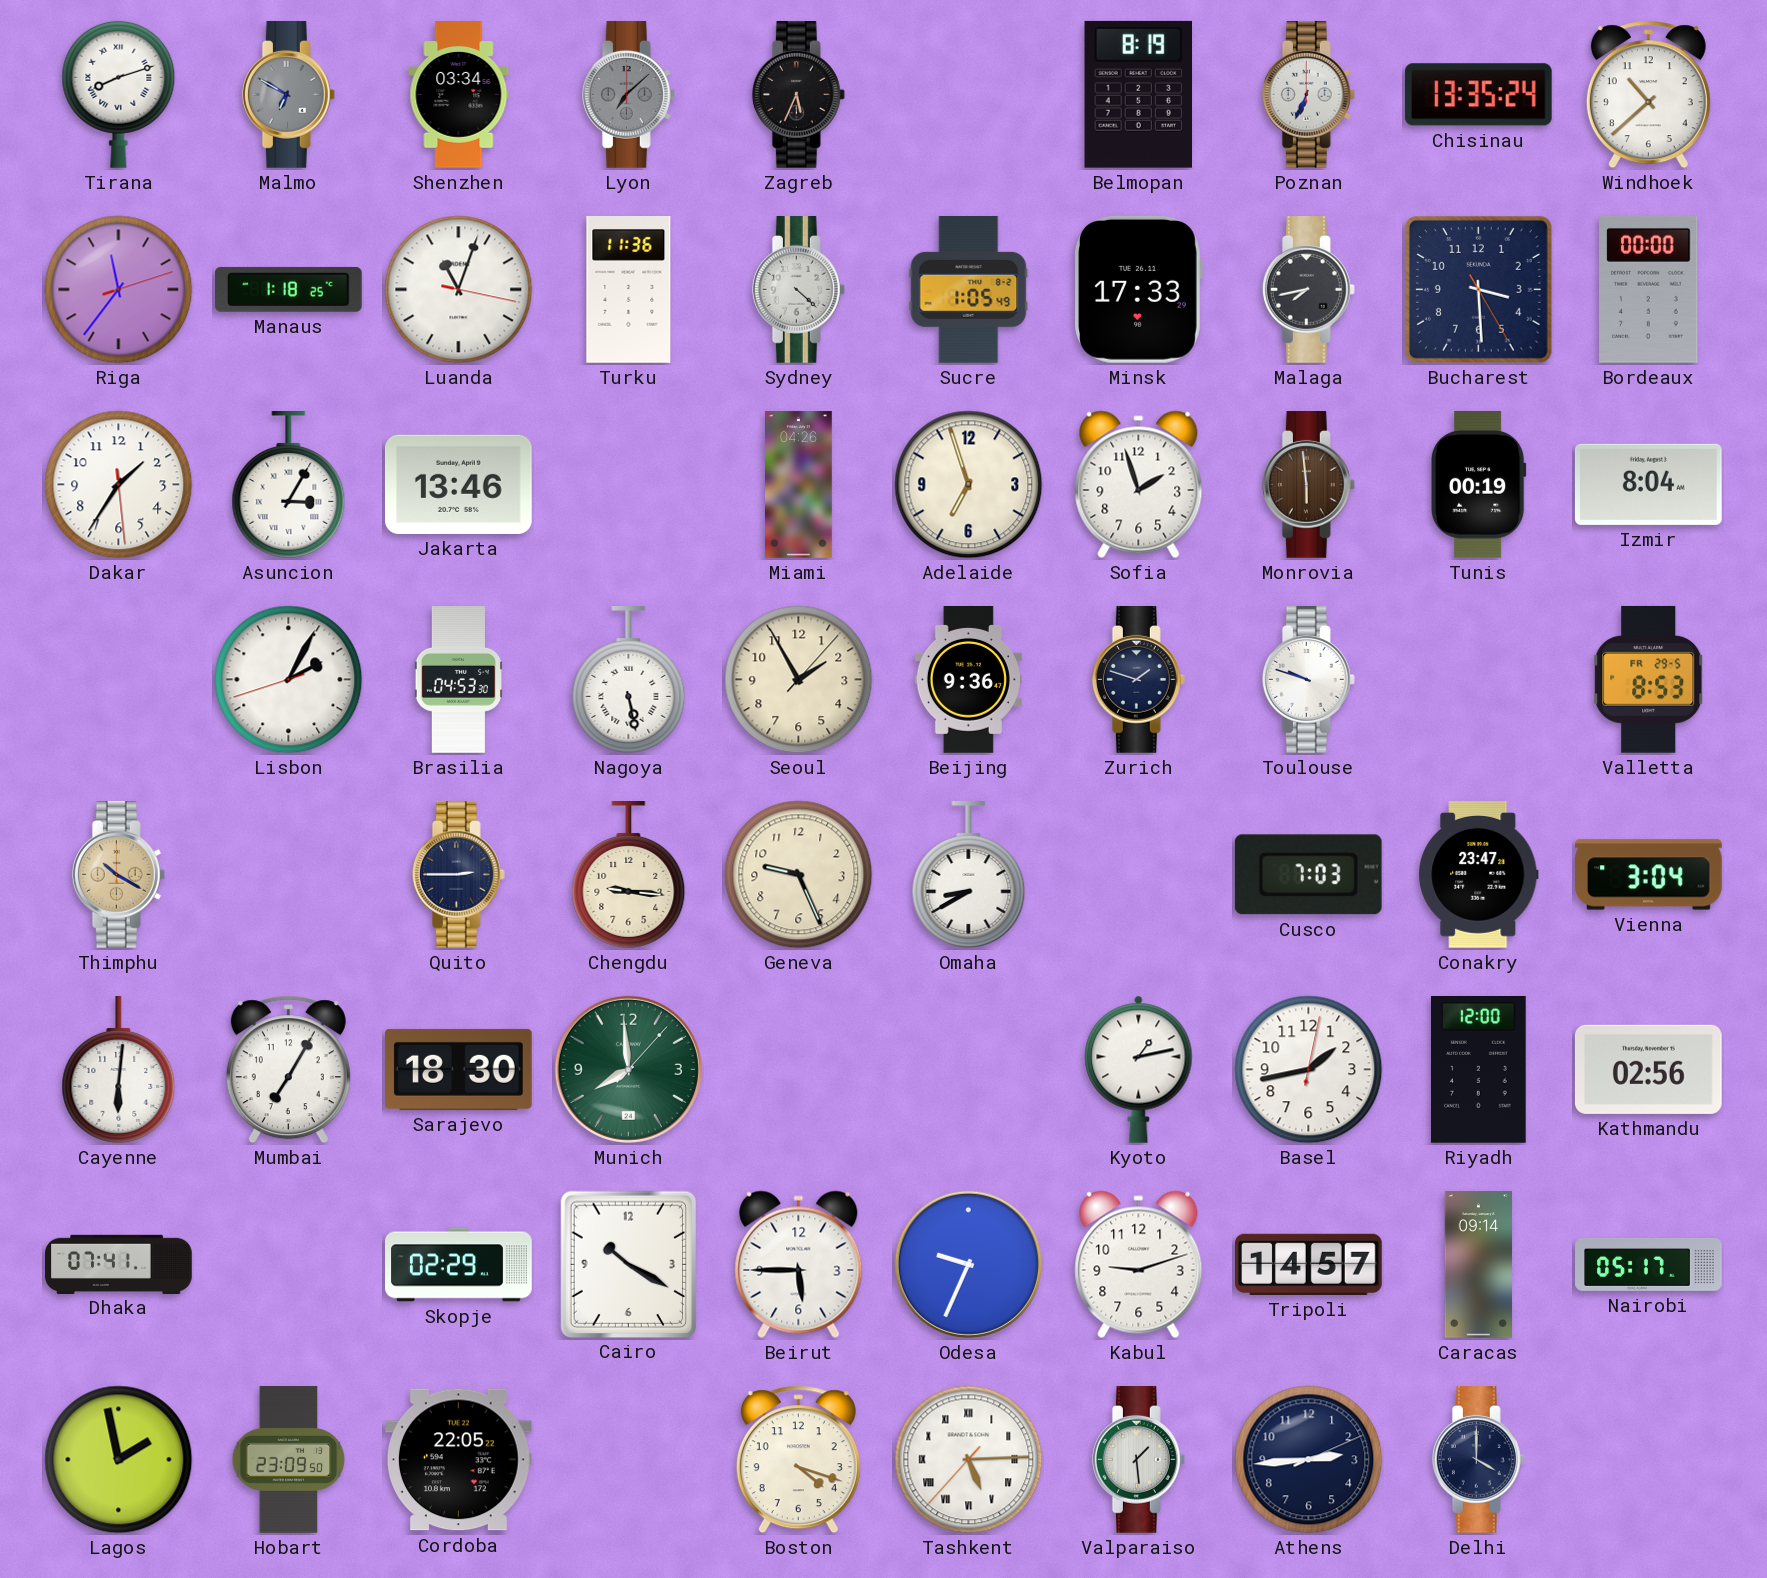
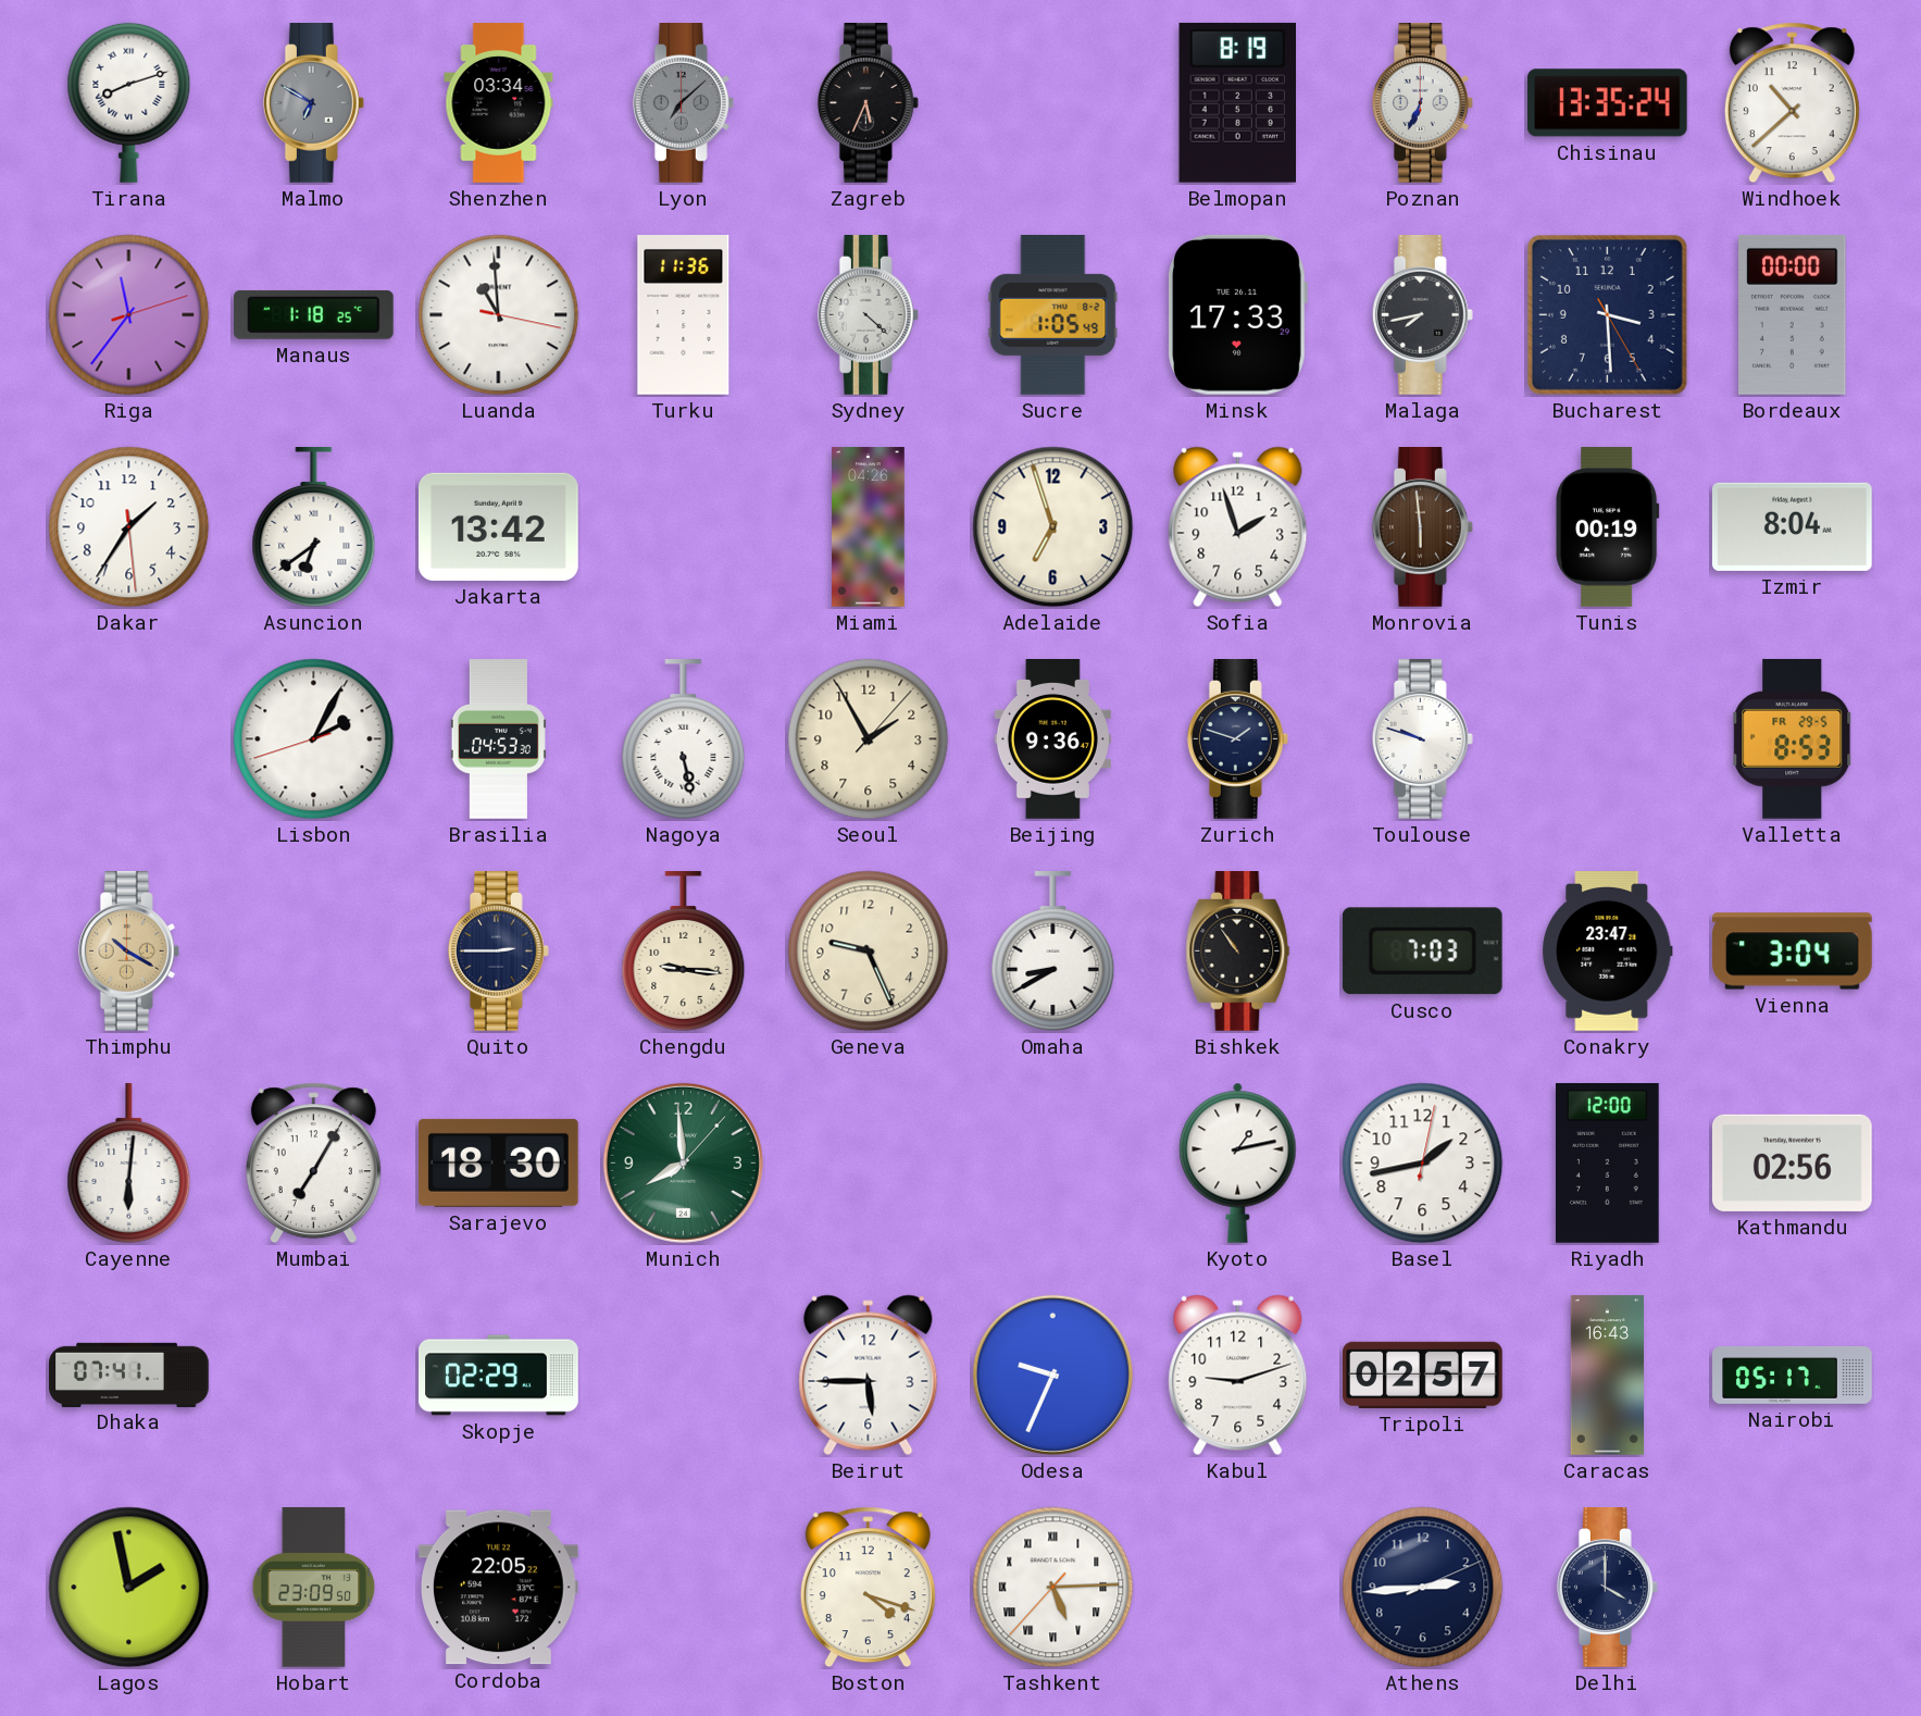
Luanda: 11:03 -> 10:59
Asuncion: 3:05 -> 6:39
Jakarta: 13:46 -> 13:42
Bishkek: none -> 10:54
Cairo: 10:20 -> none
Tripoli: 14:57 -> 02:57
Caracas: 09:14 -> 16:43
Valparaiso: 1:29 -> none
